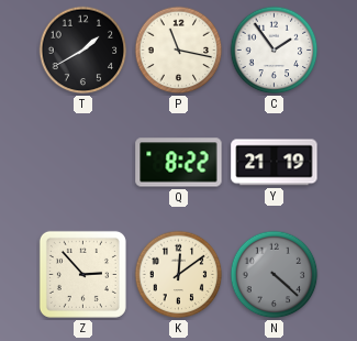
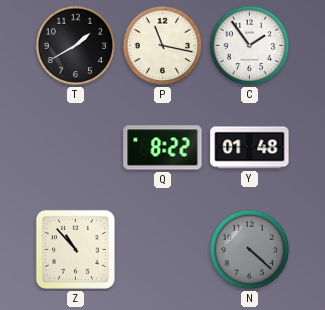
Y: 21:19 -> 01:48
Z: 2:53 -> 10:53
K: 12:09 -> none
